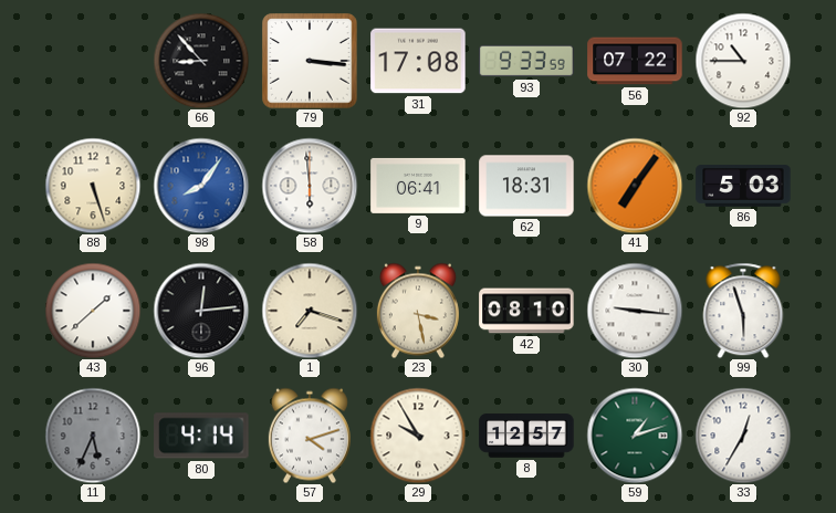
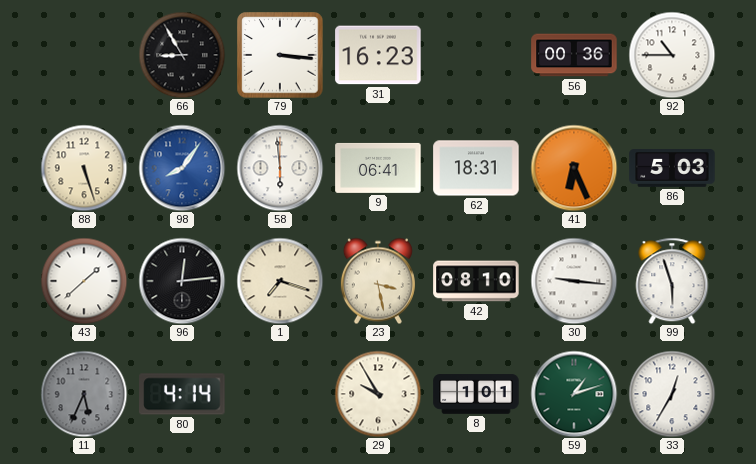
66: 8:53 -> 8:55
31: 17:08 -> 16:23
93: 9:33 -> none
56: 07:22 -> 00:36
41: 7:06 -> 6:26
57: 4:12 -> none
8: 12:57 -> 1:01
